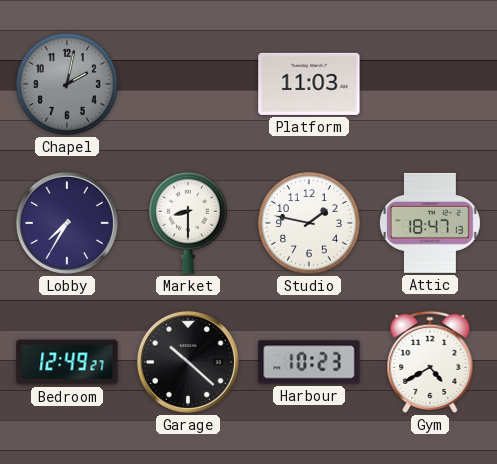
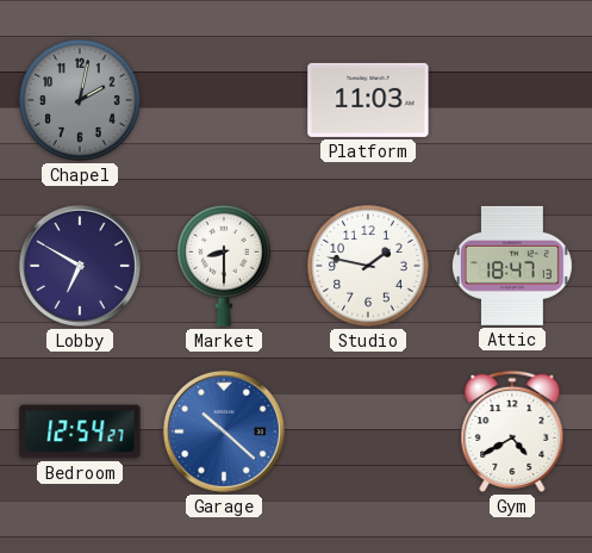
Lobby: 7:35 -> 6:50
Bedroom: 12:49 -> 12:54
Garage dial: black -> blue
Harbour: 10:23 -> none
